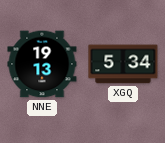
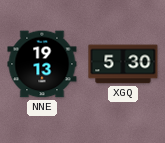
XGQ: 5:34 -> 5:30
